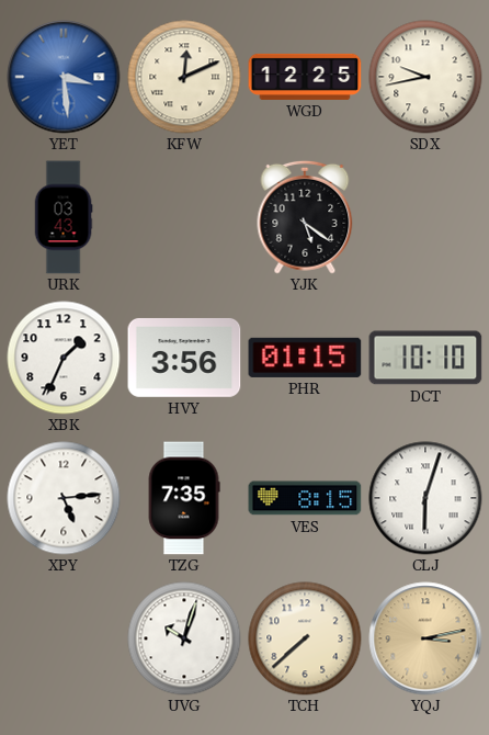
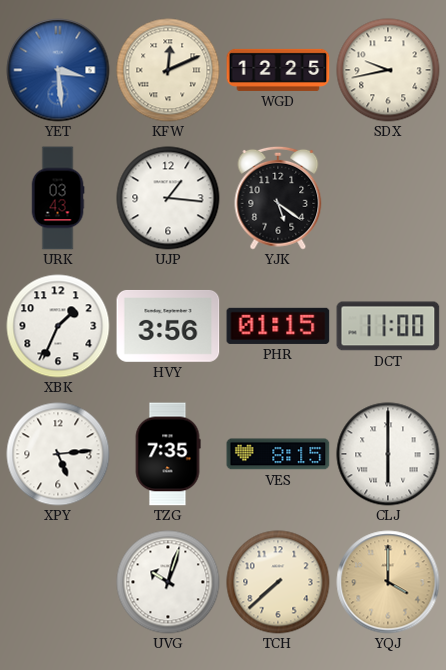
UJP: none -> 1:16
DCT: 10:10 -> 11:00
CLJ: 6:03 -> 6:00
YQJ: 3:13 -> 4:00
